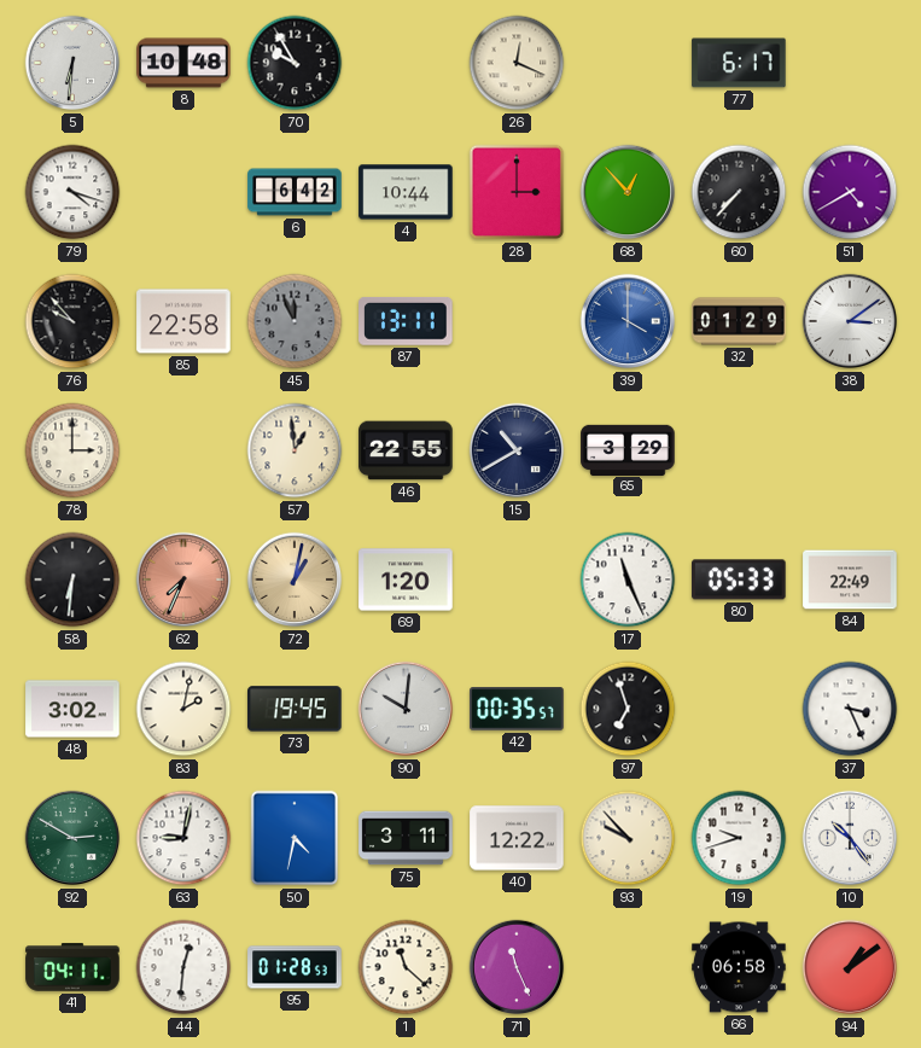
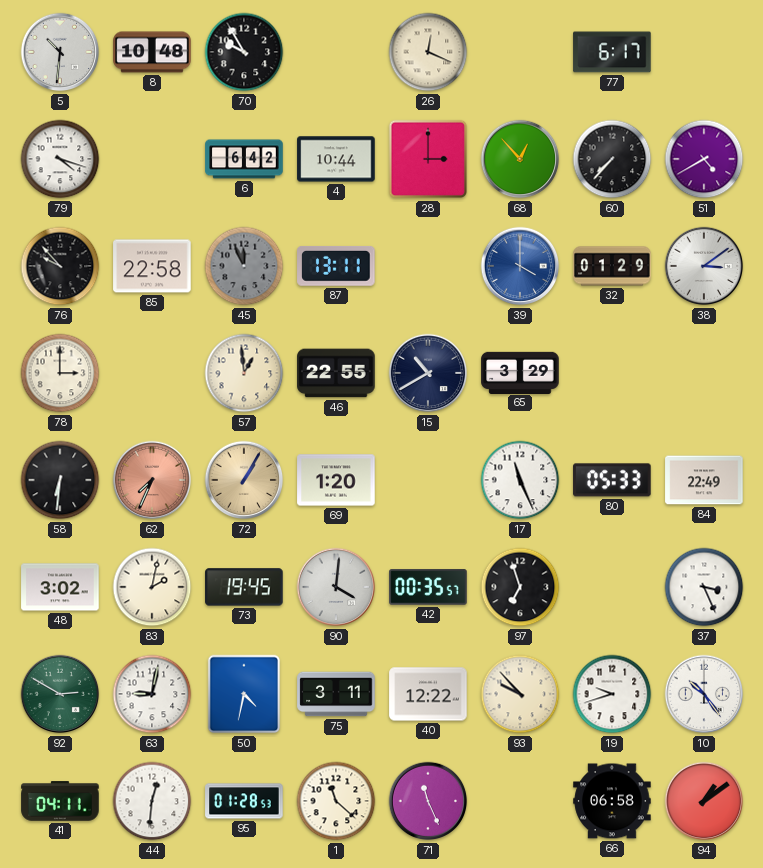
5: 6:31 -> 10:31
72: 1:02 -> 1:05
90: 10:01 -> 4:01
